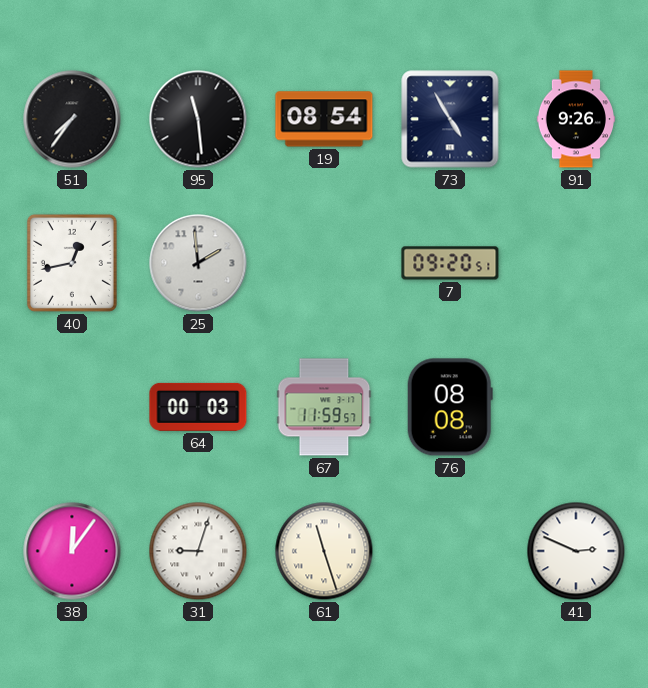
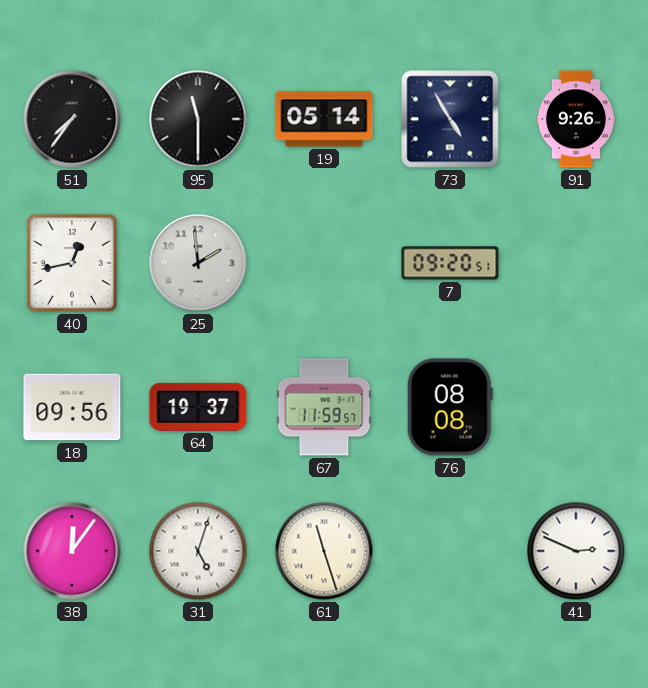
95: 11:29 -> 11:30
19: 08:54 -> 05:14
18: none -> 09:56
64: 00:03 -> 19:37
31: 9:03 -> 5:03
